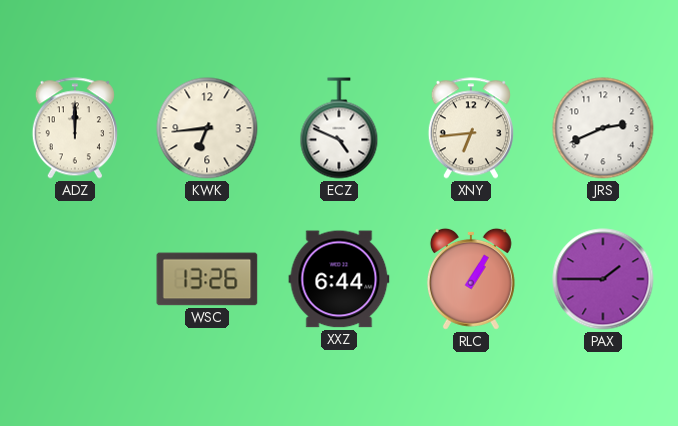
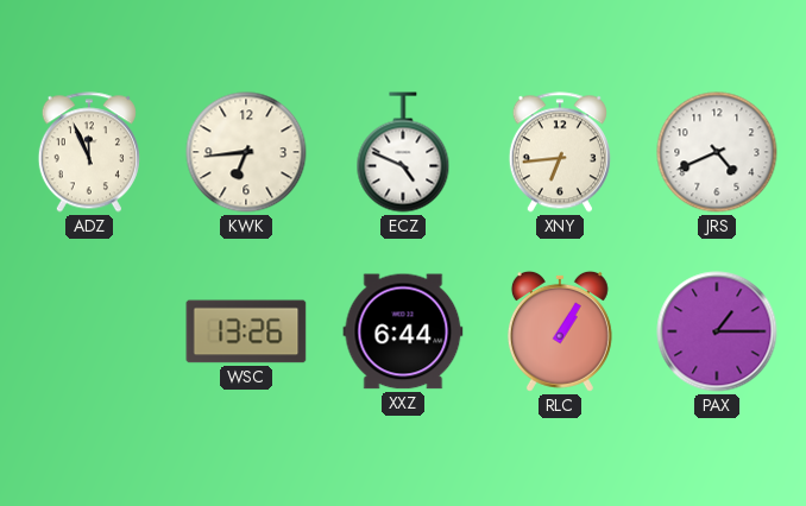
ADZ: 12:00 -> 11:56
JRS: 2:41 -> 4:41
PAX: 1:45 -> 1:15
